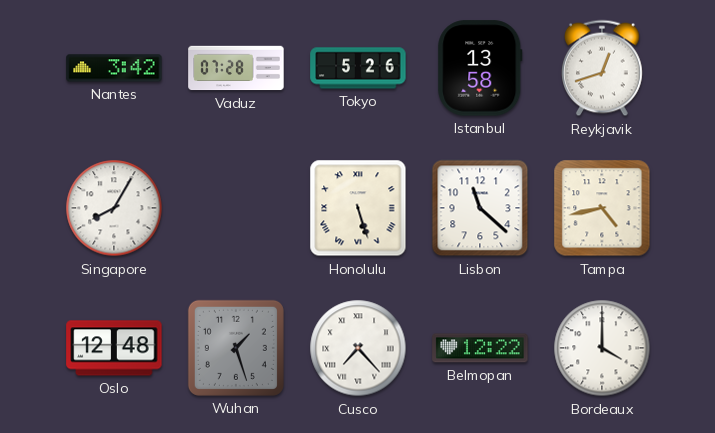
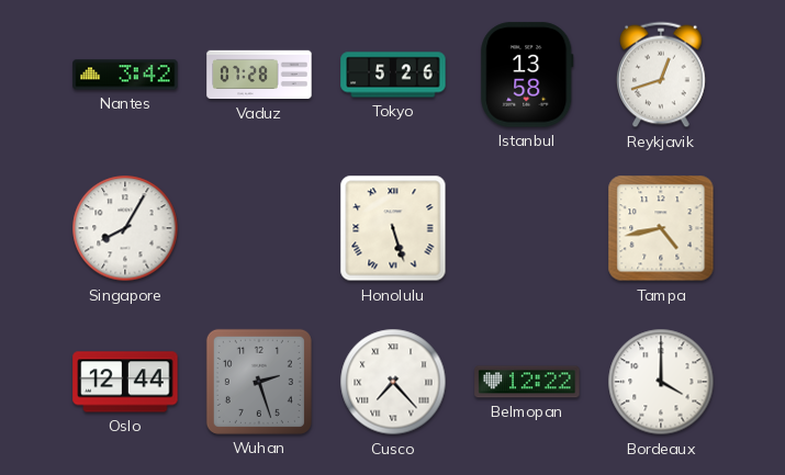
Lisbon: 11:22 -> none
Oslo: 12:48 -> 12:44
Wuhan: 1:27 -> 2:27
